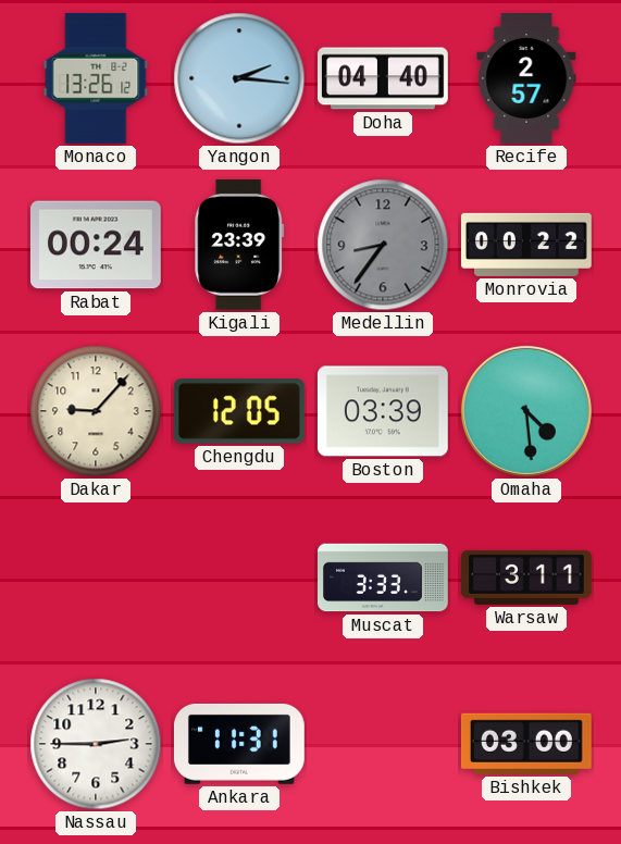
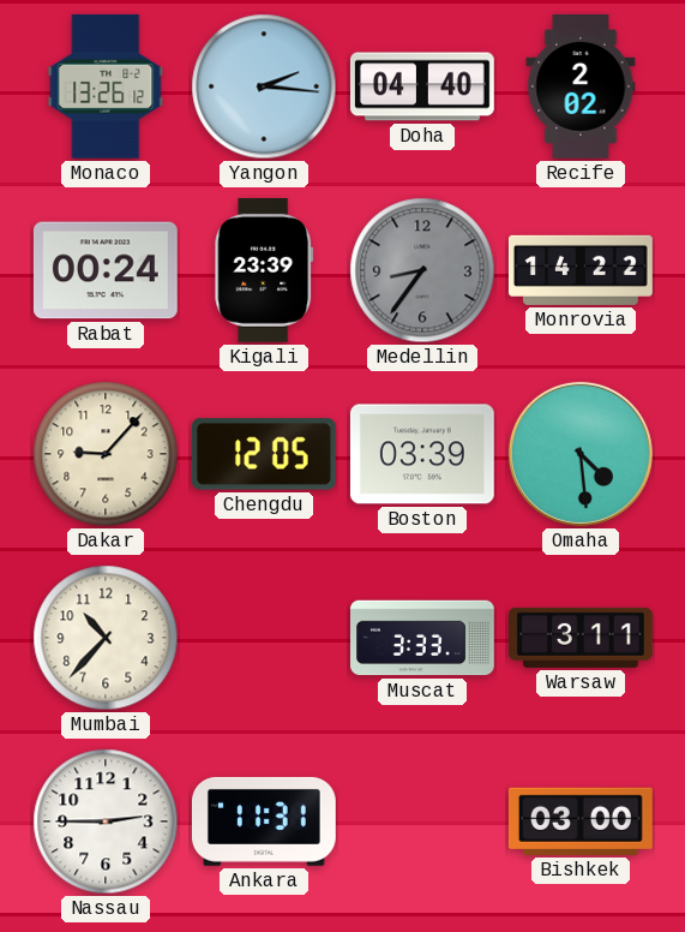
Recife: 2:57 -> 2:02
Monrovia: 00:22 -> 14:22
Mumbai: none -> 10:37
